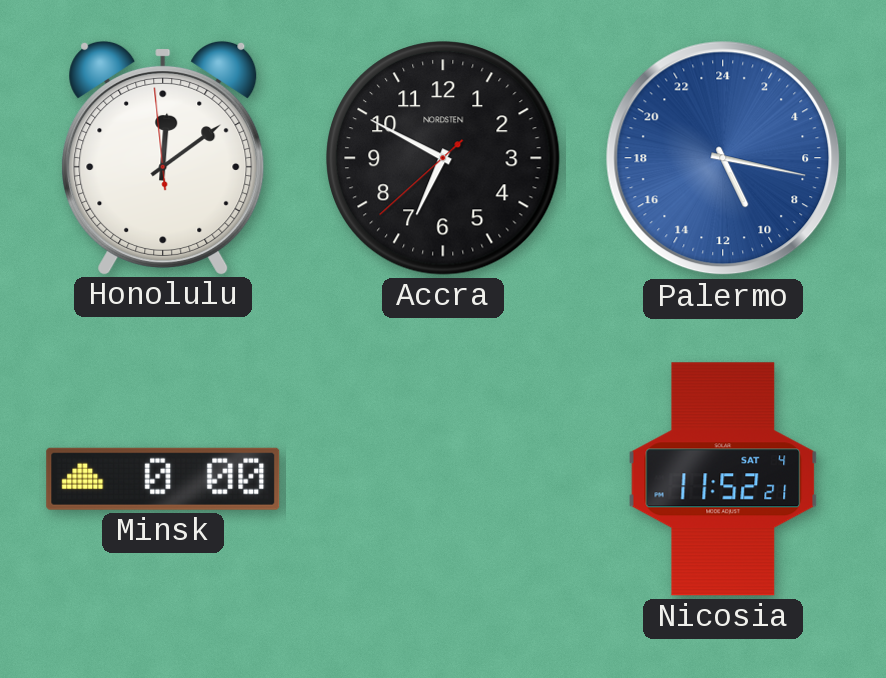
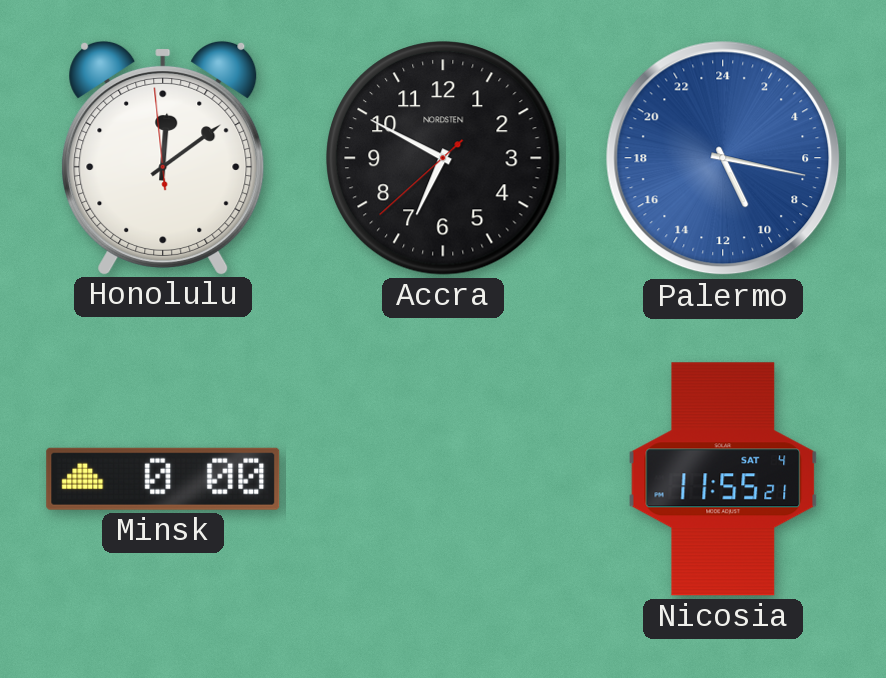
Nicosia: 11:52 -> 11:55
